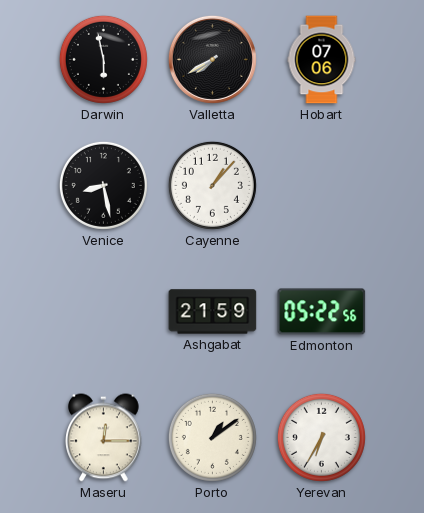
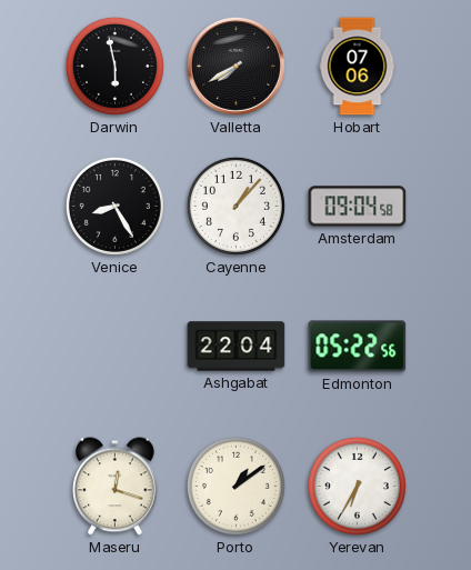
Venice: 8:28 -> 8:25
Amsterdam: none -> 09:04
Ashgabat: 21:59 -> 22:04
Maseru: 12:15 -> 12:18
